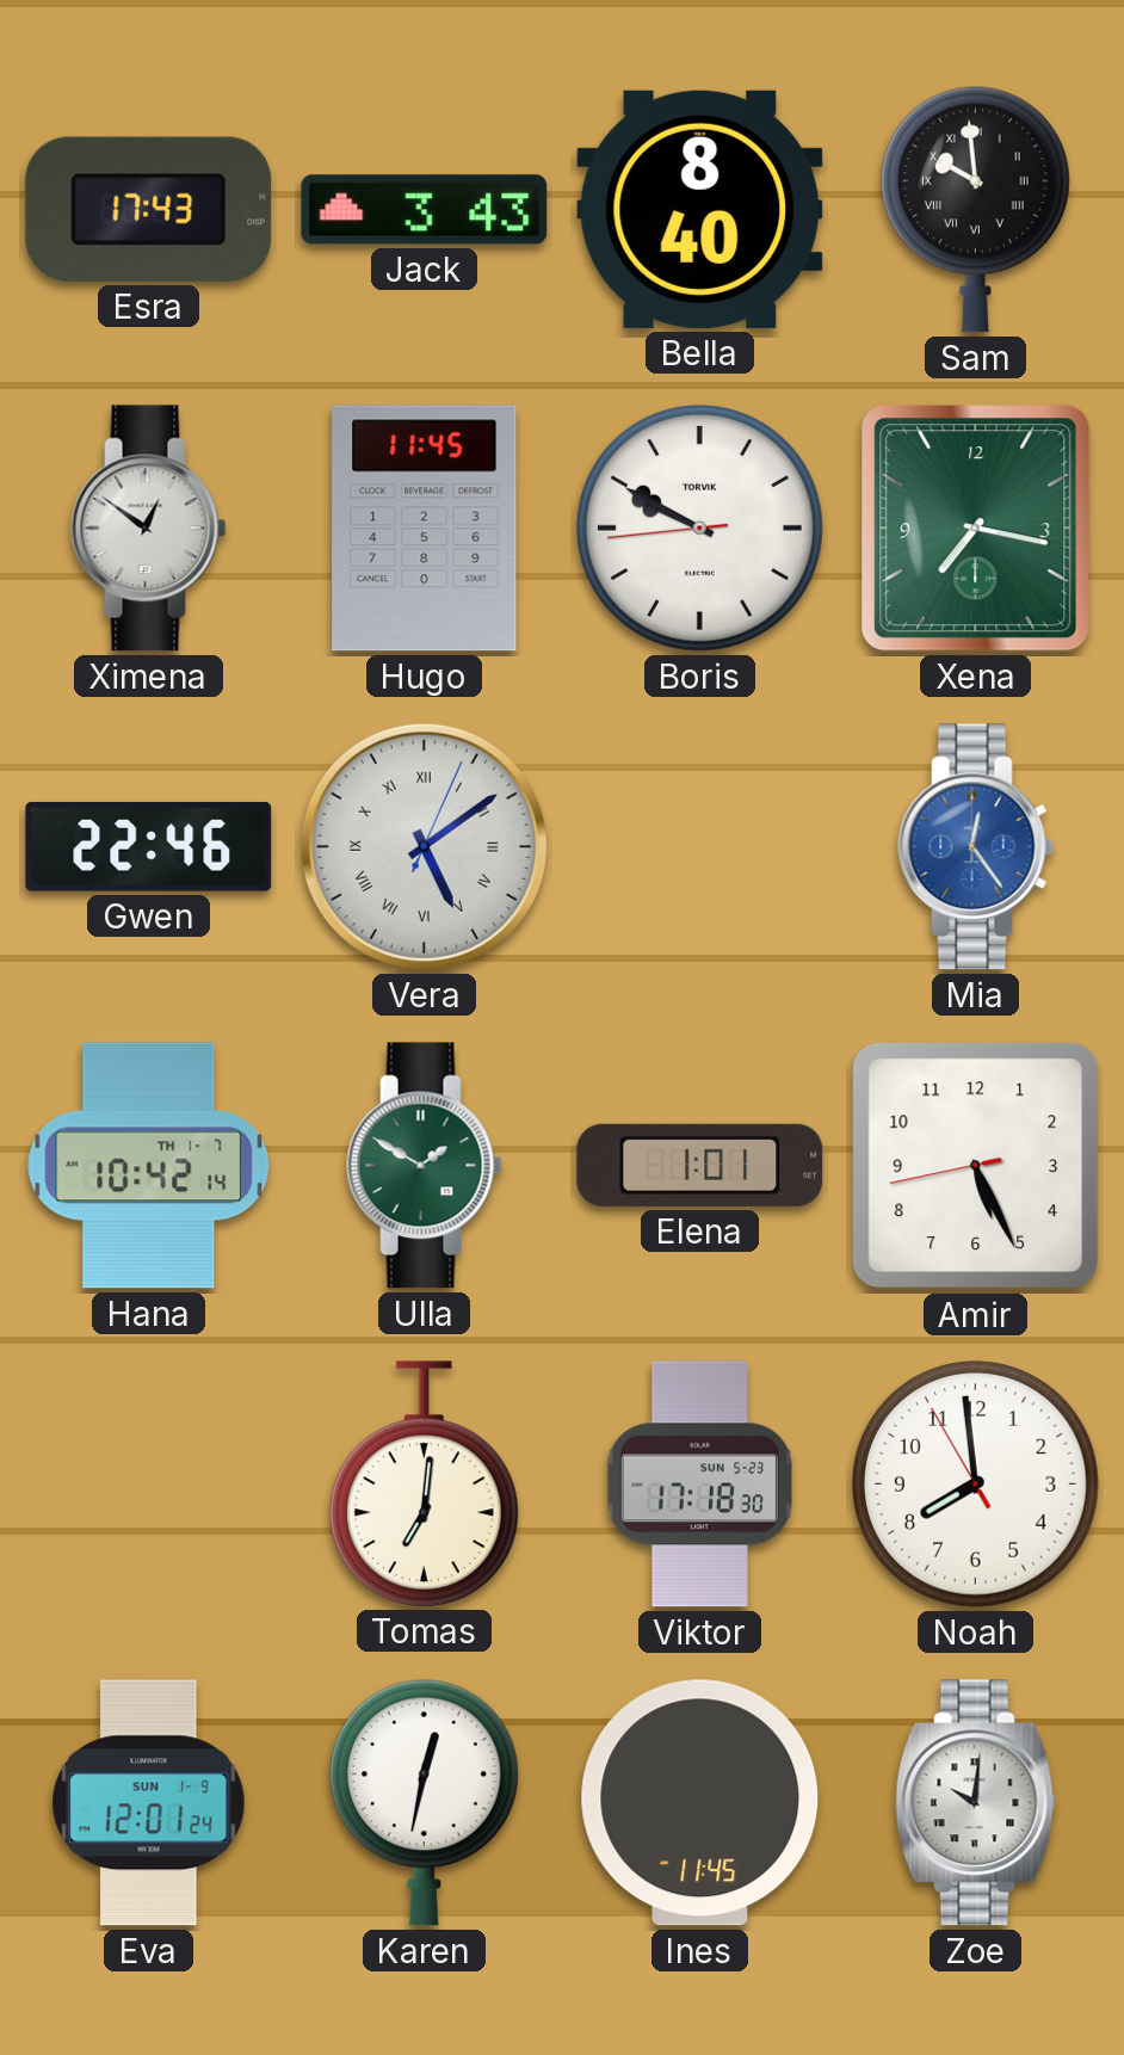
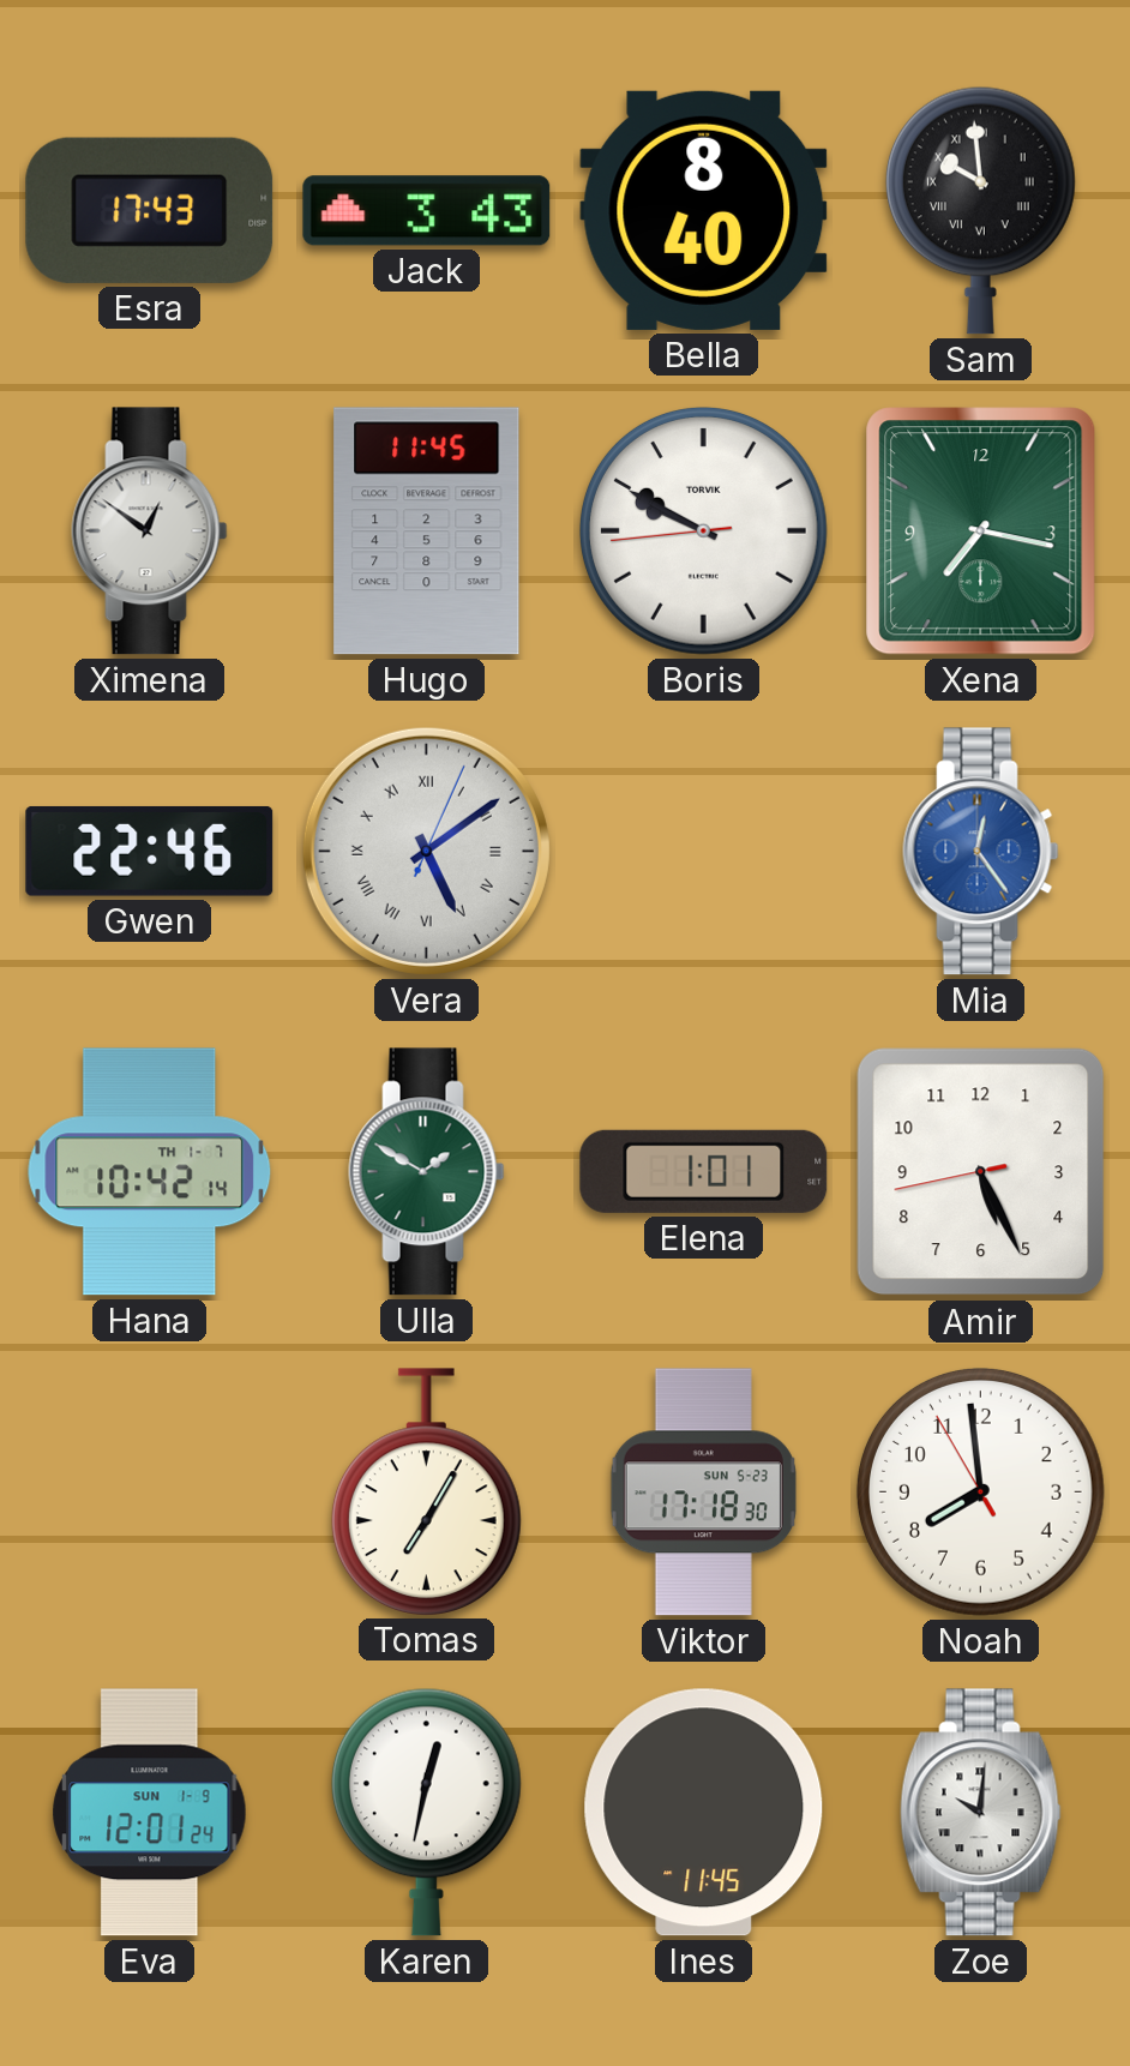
Tomas: 7:01 -> 7:05
